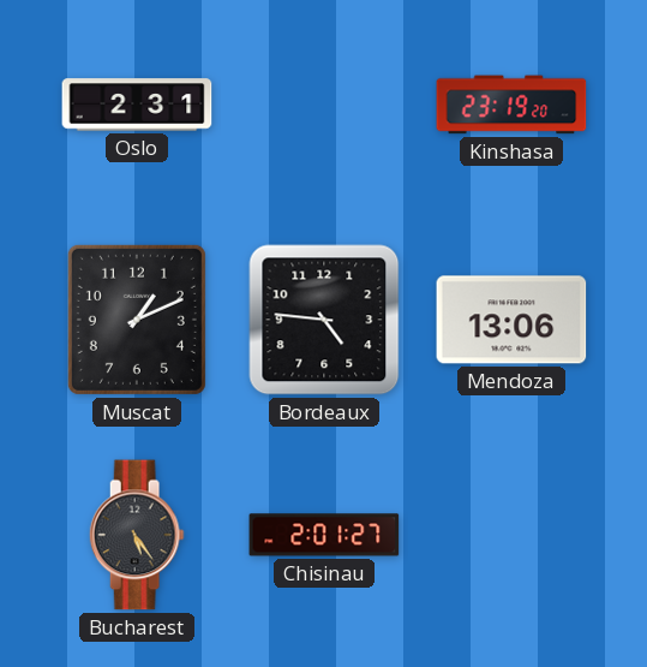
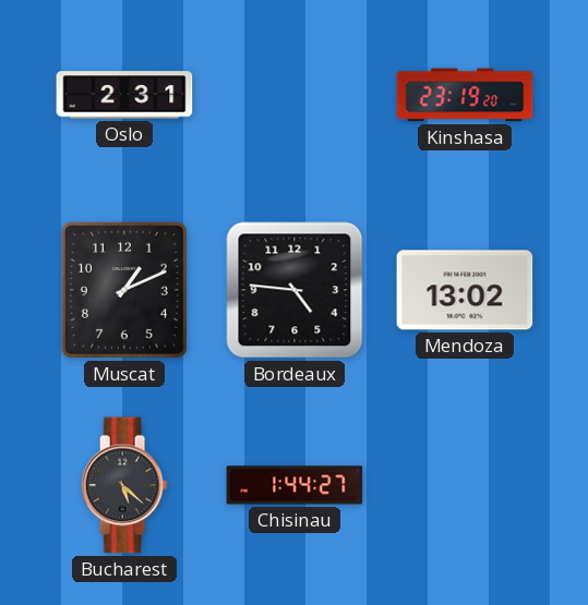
Mendoza: 13:06 -> 13:02
Bucharest: 5:24 -> 5:22
Chisinau: 2:01 -> 1:44
